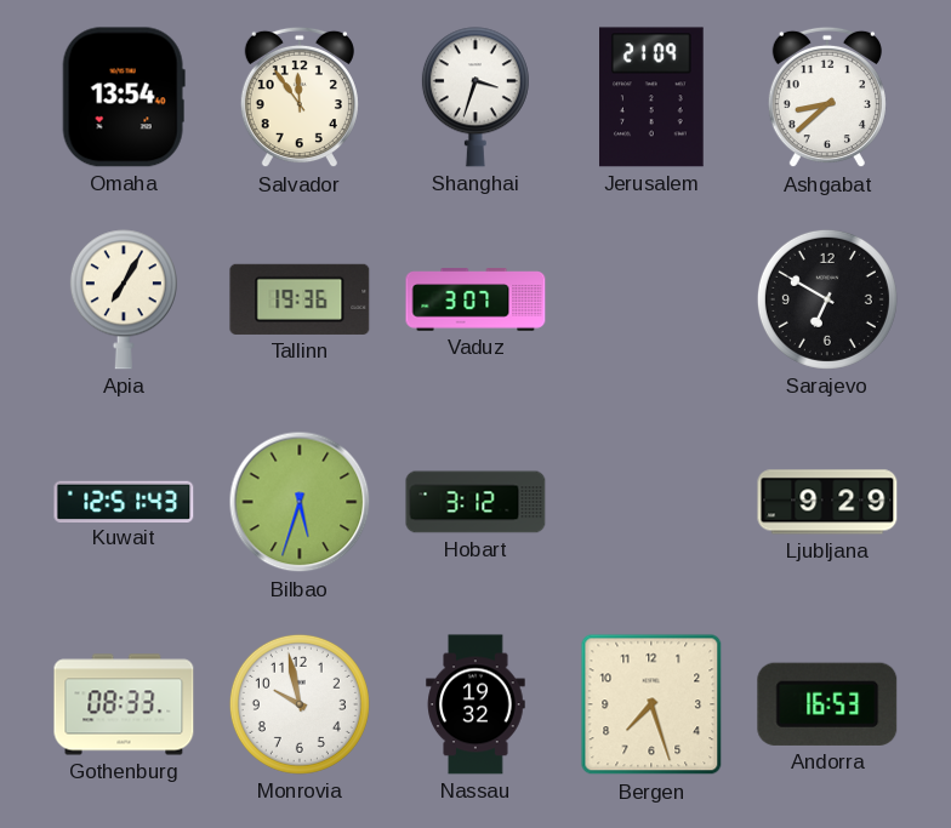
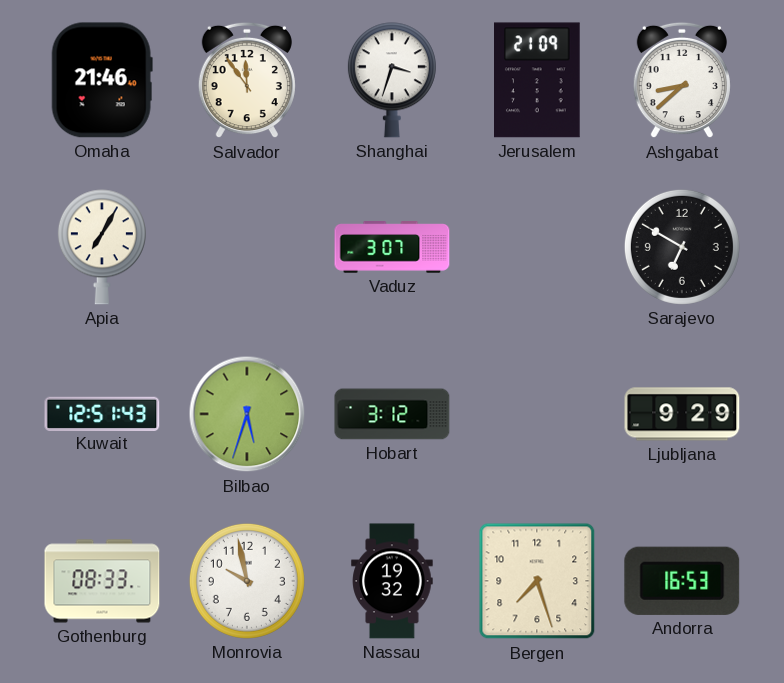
Omaha: 13:54 -> 21:46
Tallinn: 19:36 -> none
